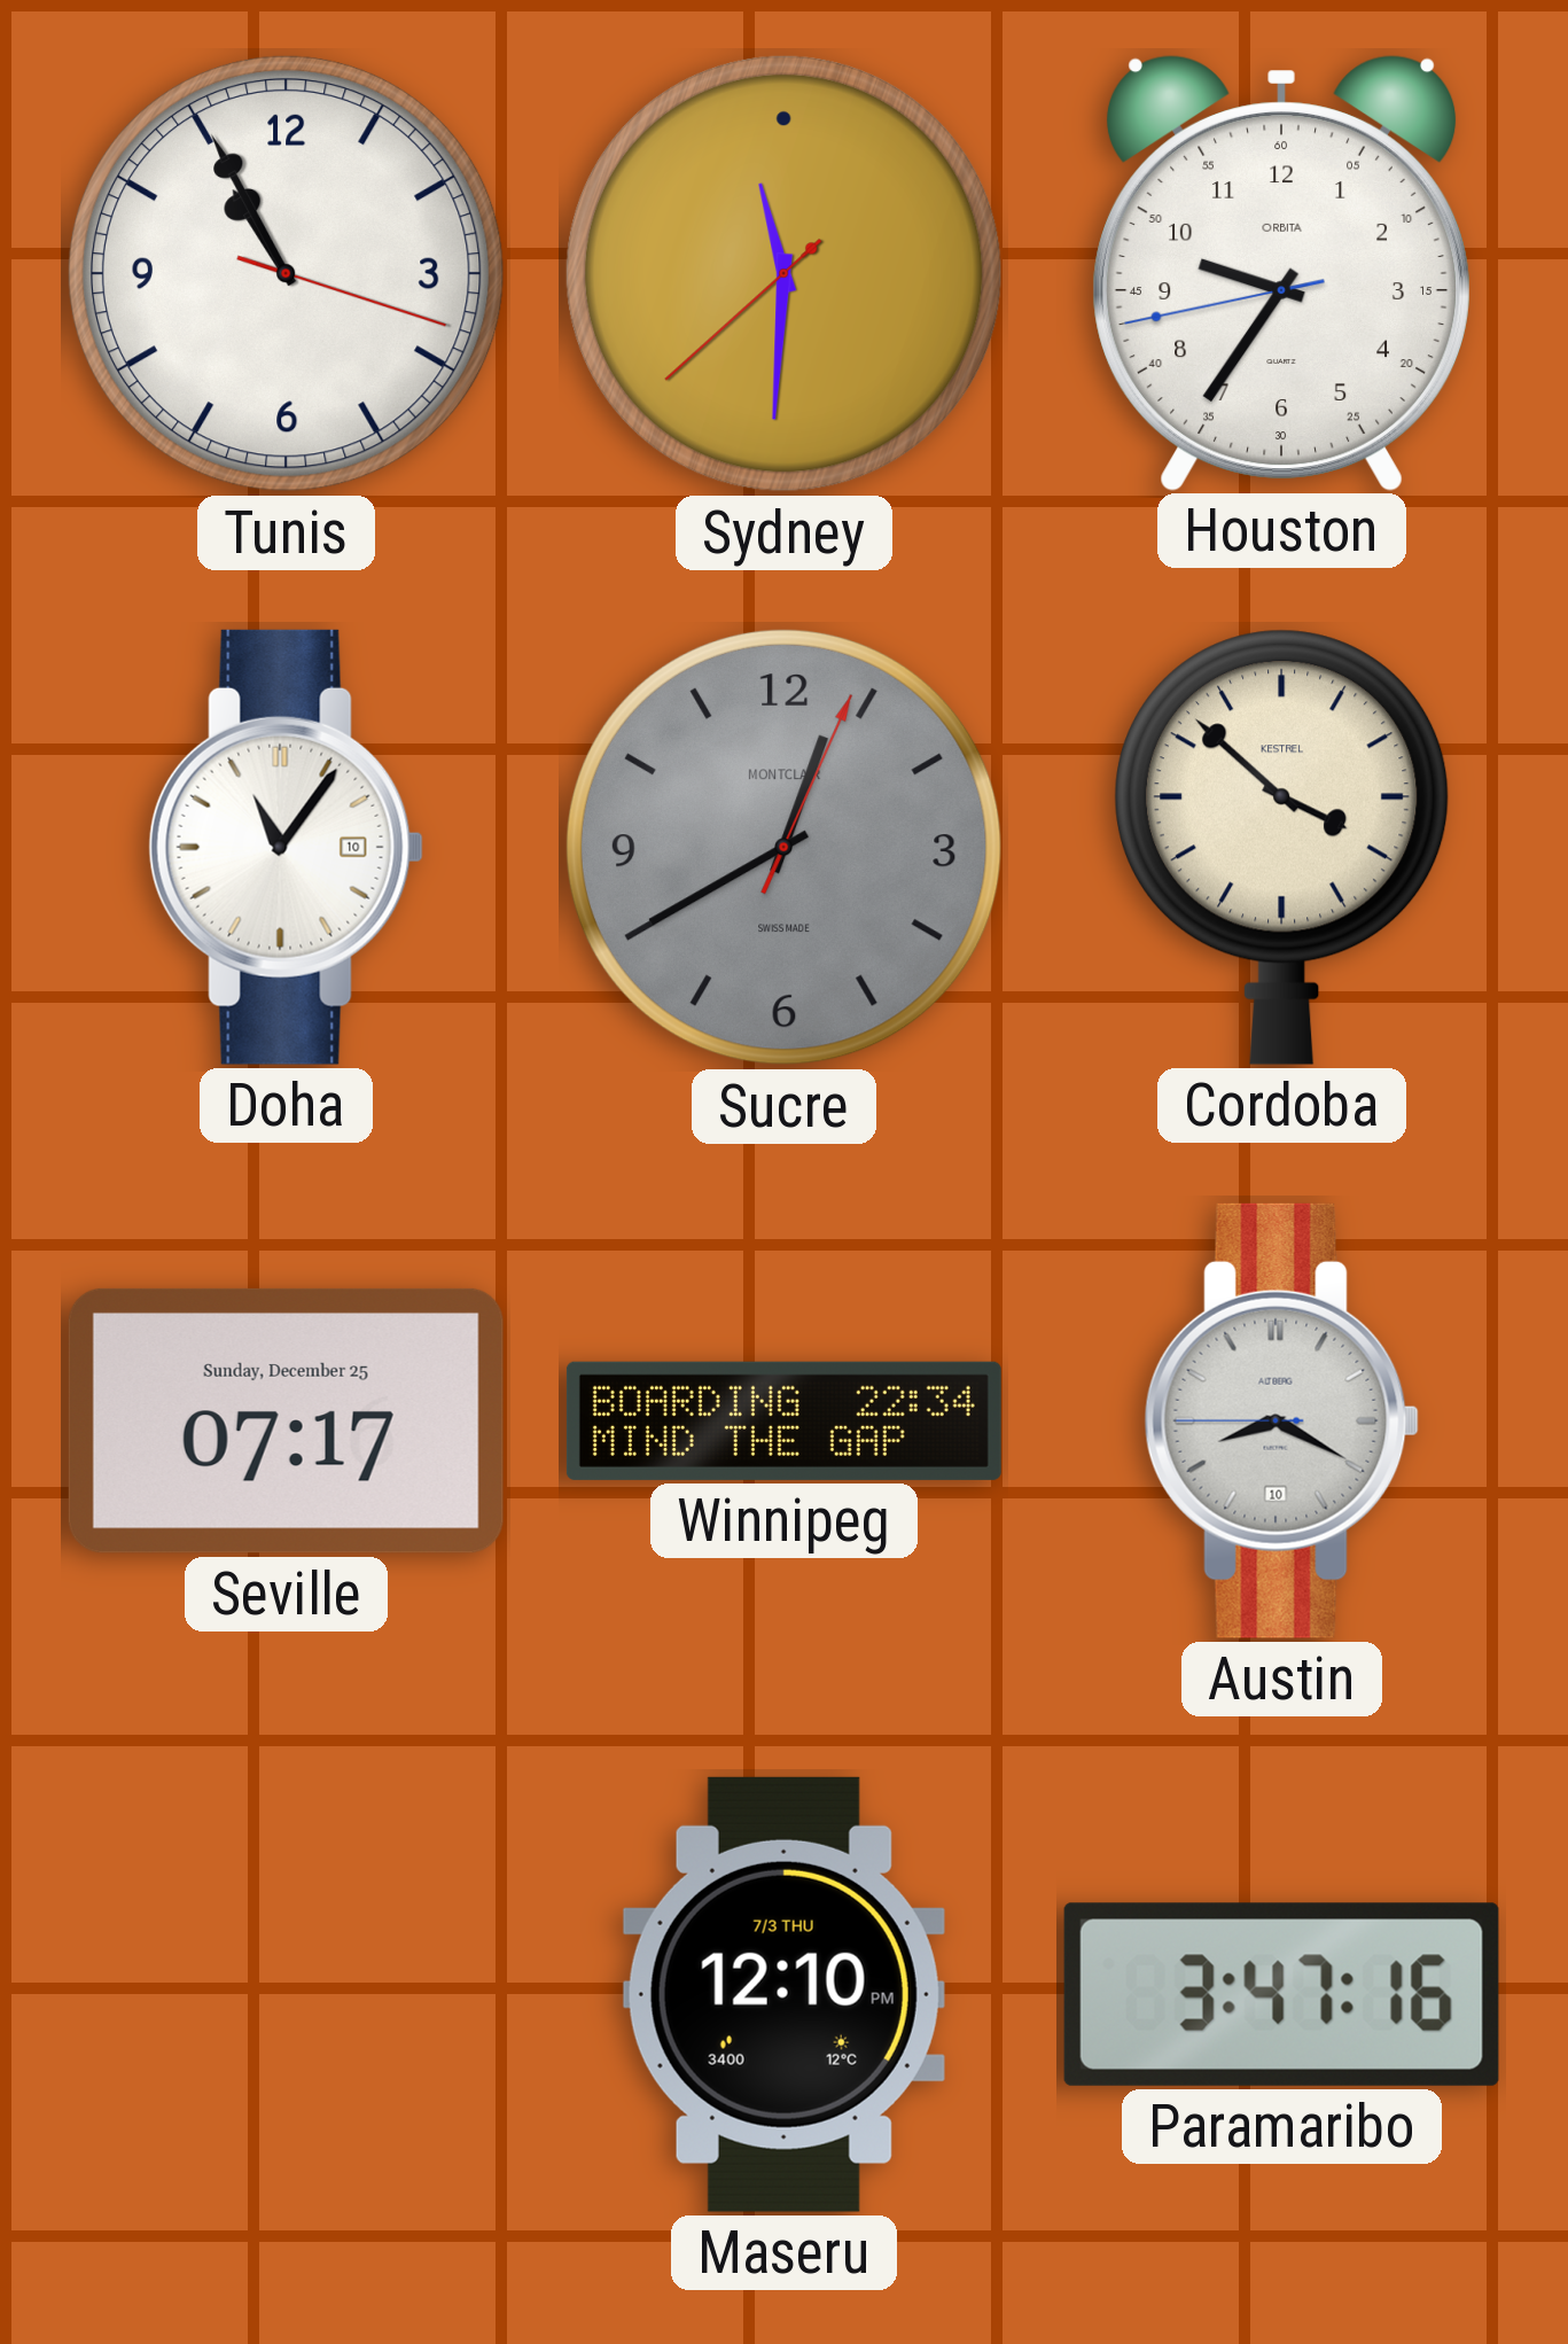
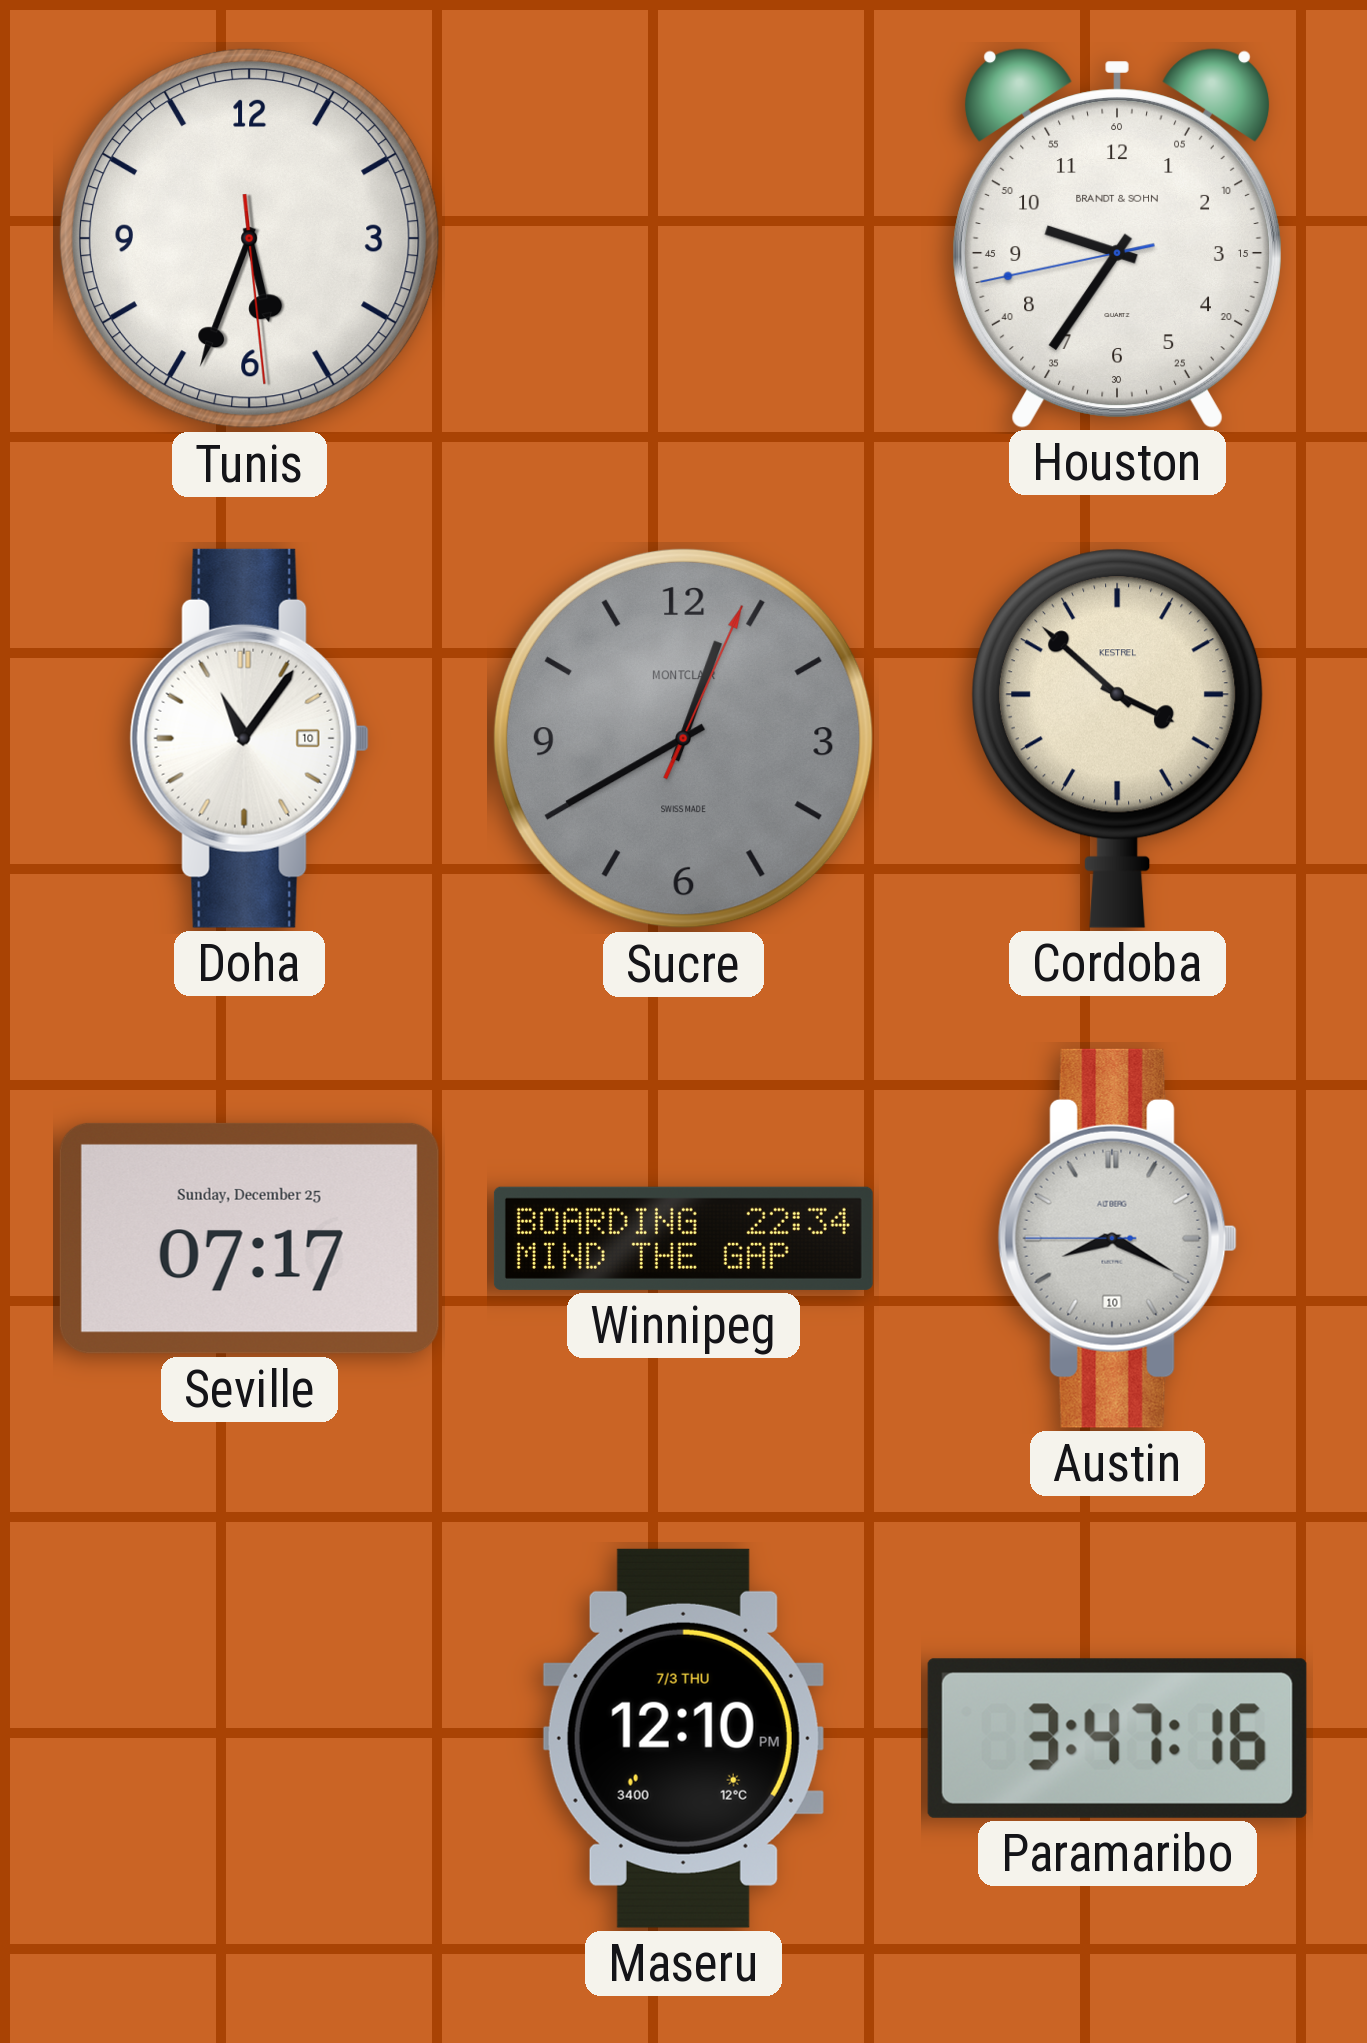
Tunis: 10:55 -> 5:33
Sydney: 11:30 -> none
Houston brand: ORBITA -> BRANDT & SOHN
